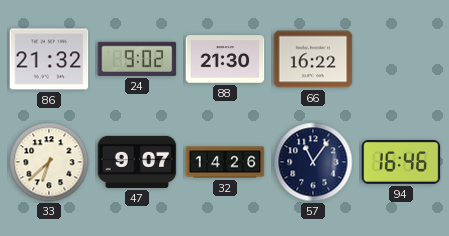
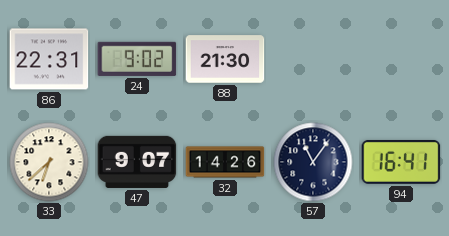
86: 21:32 -> 22:31
66: 16:22 -> none
94: 16:46 -> 16:41
